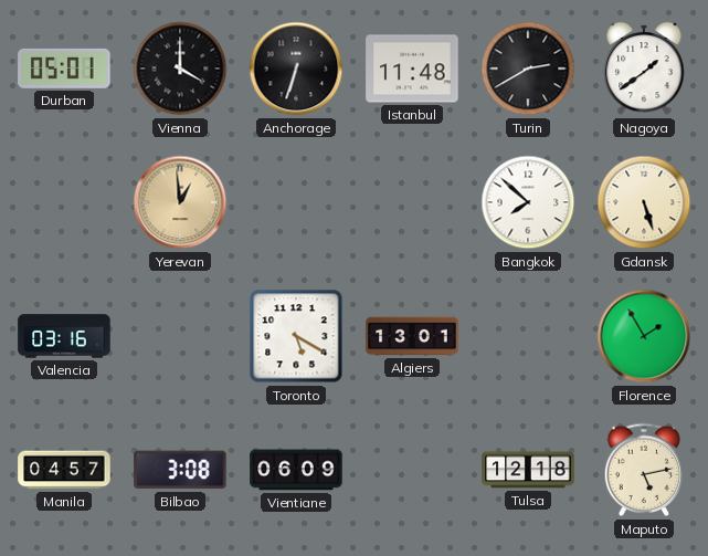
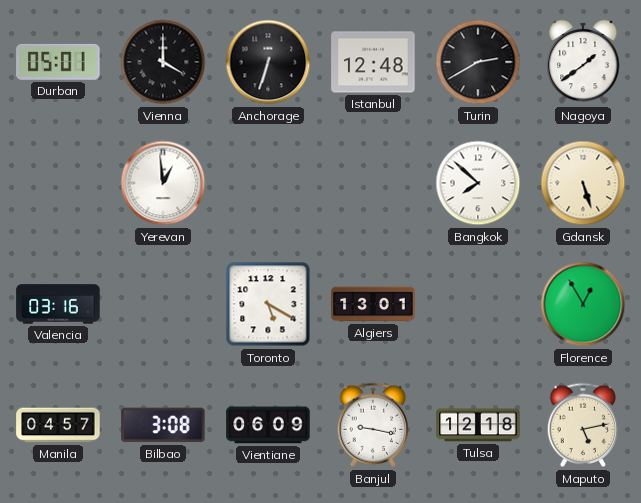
Istanbul: 11:48 -> 12:48
Yerevan dial: champagne -> white
Florence: 1:55 -> 12:55
Banjul: none -> 9:17
